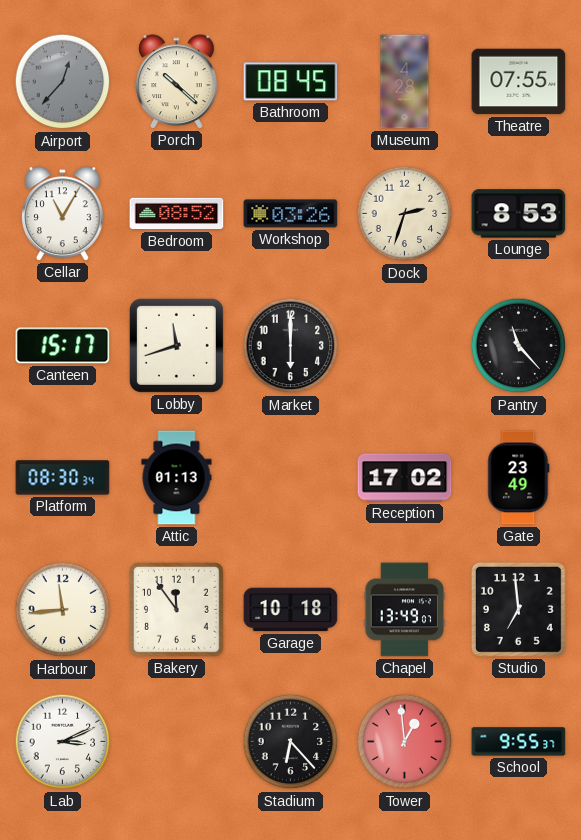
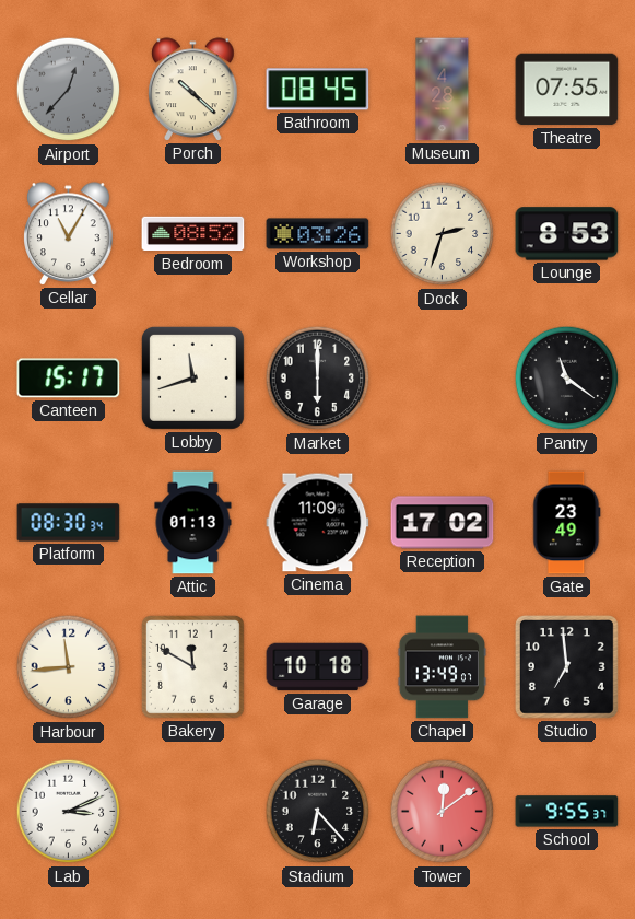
Pantry: 11:23 -> 11:21
Cinema: none -> 11:09
Bakery: 11:54 -> 11:50
Tower: 12:59 -> 12:09
